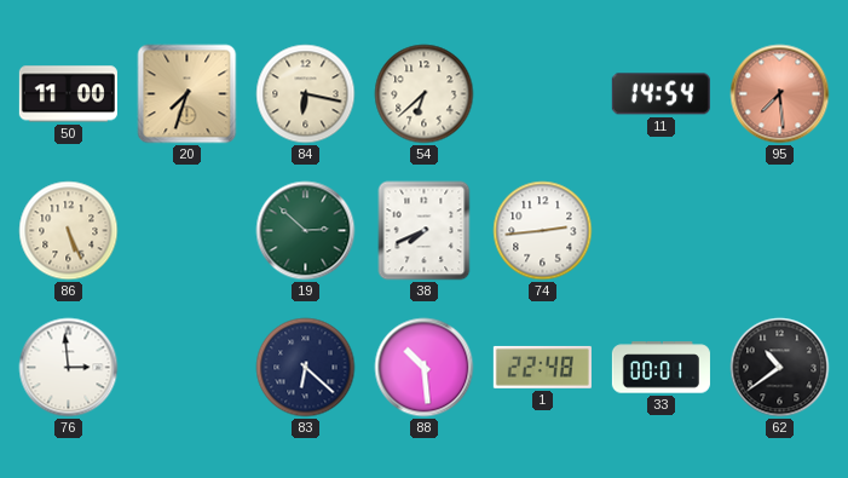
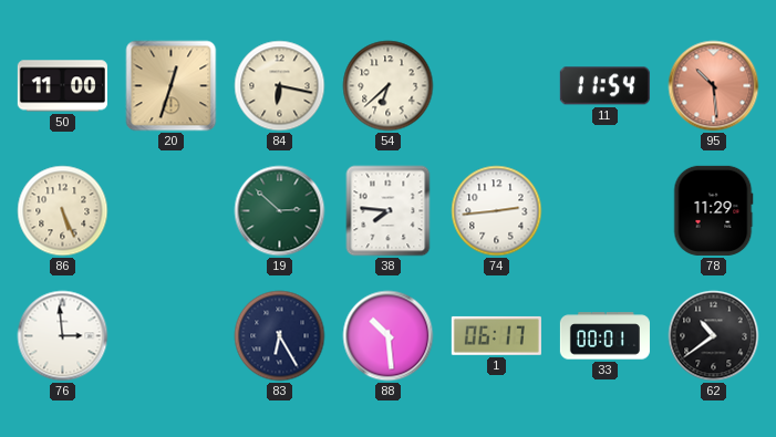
20: 7:33 -> 12:33
11: 14:54 -> 11:54
95: 7:29 -> 10:29
38: 7:41 -> 7:46
78: none -> 11:29
83: 6:22 -> 6:25
1: 22:48 -> 06:17
